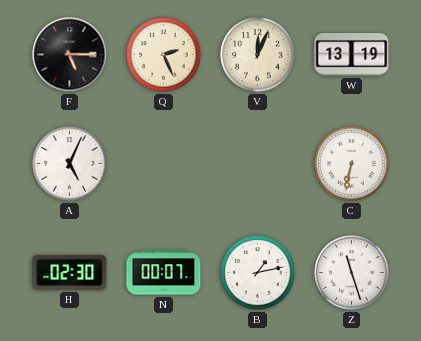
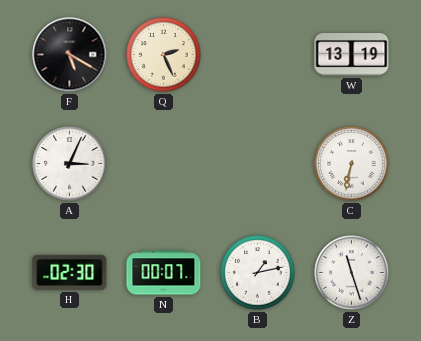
F: 5:15 -> 5:20
V: 12:04 -> none
A: 5:04 -> 3:04
